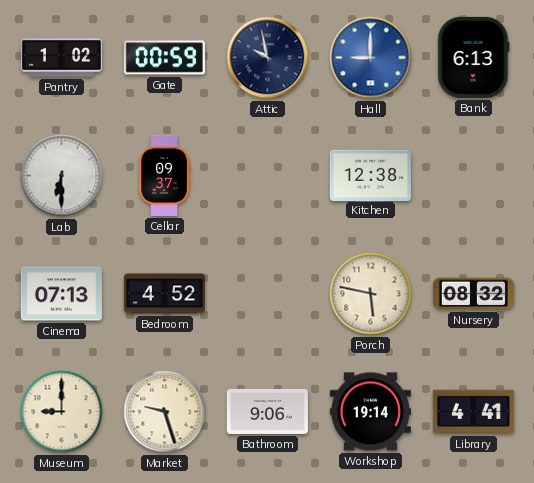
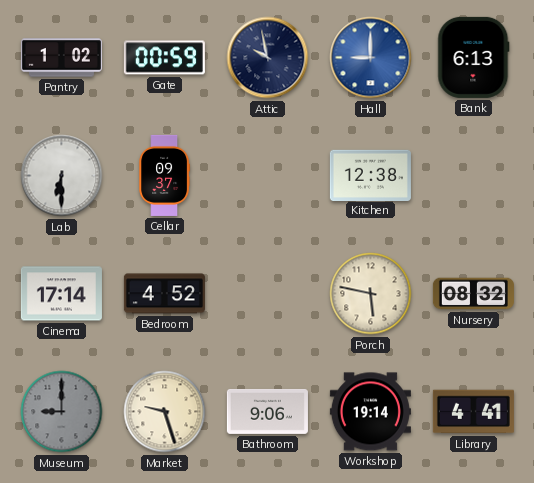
Cinema: 07:13 -> 17:14
Museum dial: cream -> grey
